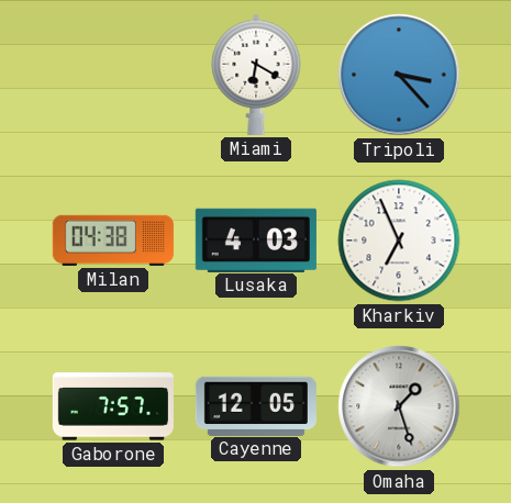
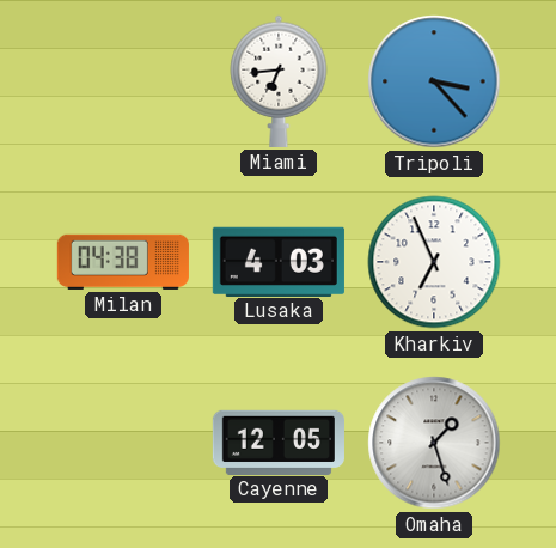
Miami: 6:20 -> 6:44
Gaborone: 7:57 -> none
